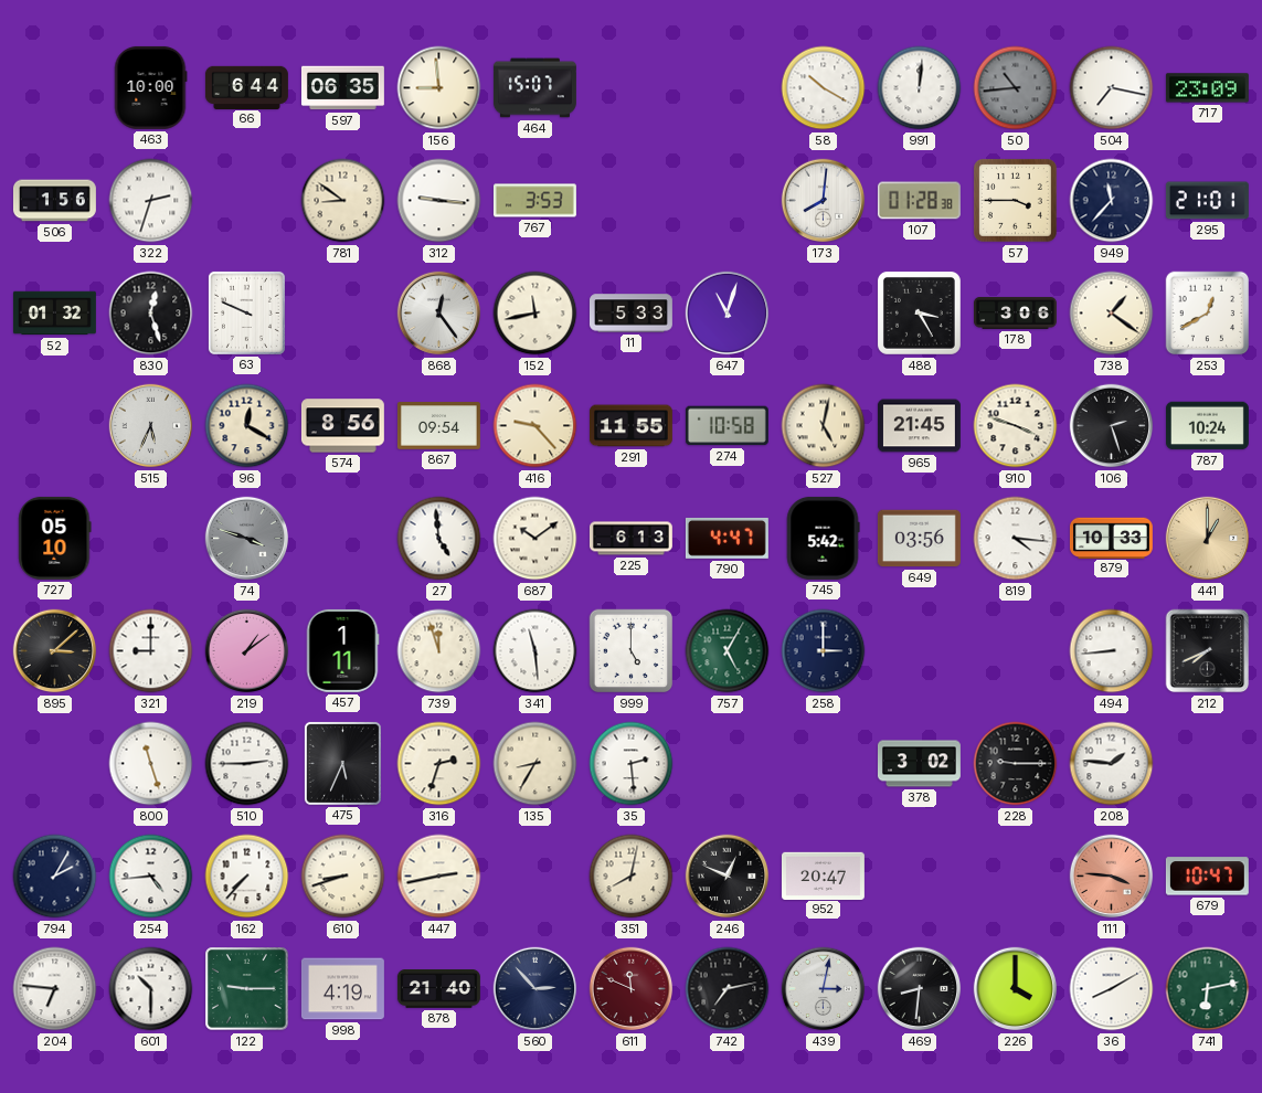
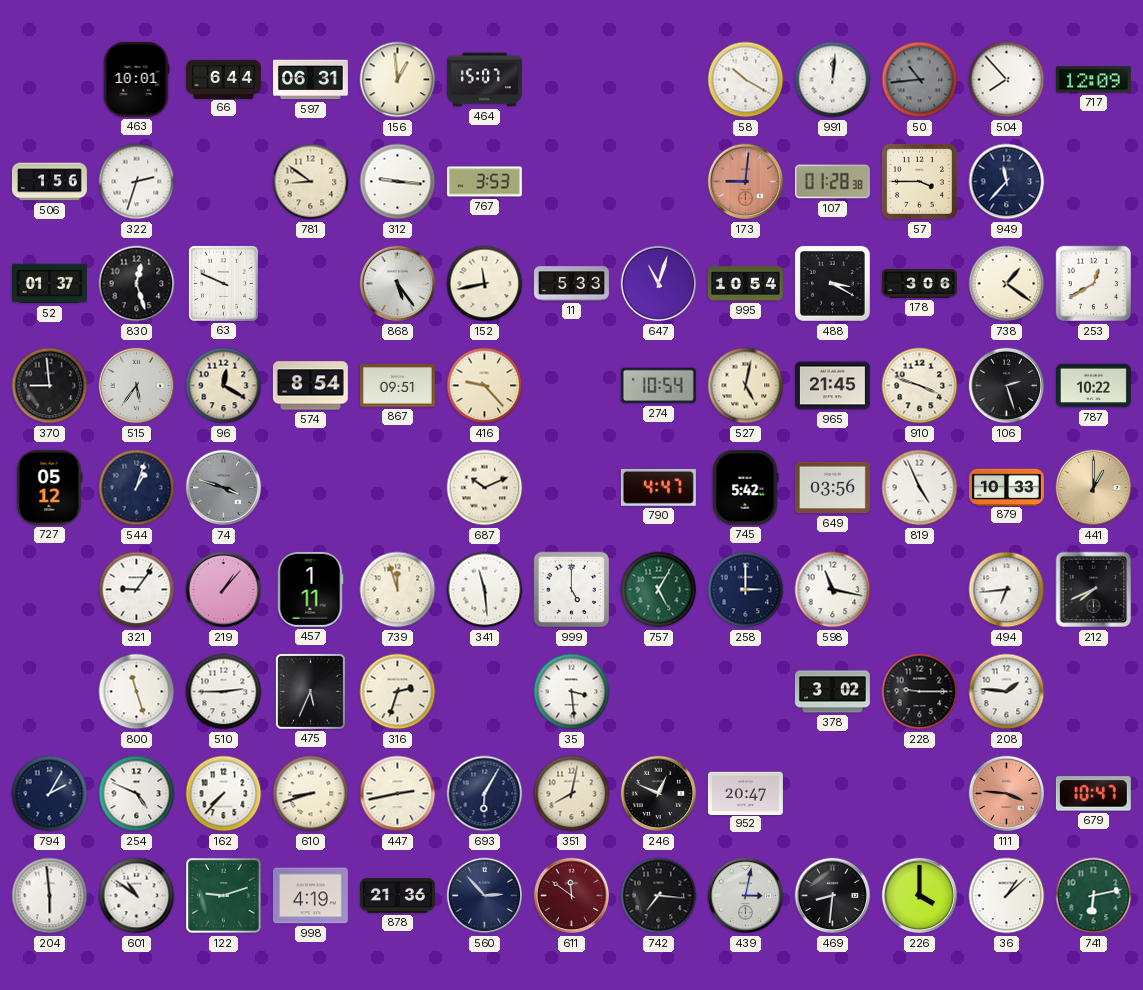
463: 10:00 -> 10:01
597: 06:35 -> 06:31
156: 8:59 -> 12:59
504: 7:17 -> 7:53
717: 23:09 -> 12:09
173: 8:01 -> 9:01
173 dial: white -> salmon
295: 21:01 -> none
52: 01:32 -> 01:37
868: 12:24 -> 5:24
995: none -> 10:54
488: 3:25 -> 3:20
370: none -> 8:59
515: 5:34 -> 5:36
574: 8:56 -> 8:54
867: 09:54 -> 09:51
291: 11:55 -> none
274: 10:58 -> 10:54
787: 10:24 -> 10:22
727: 05:10 -> 05:12
544: none -> 1:03
27: 4:59 -> none
687: 10:09 -> 10:11
225: 6:13 -> none
819: 4:16 -> 4:56
895: 3:08 -> none
321: 9:00 -> 9:06
219: 1:09 -> 1:07
598: none -> 11:17
494: 8:44 -> 6:44
135: 8:35 -> none
35: 2:29 -> 3:29
254: 4:44 -> 4:49
693: none -> 6:05
204: 6:46 -> 5:59
601: 10:30 -> 10:51
122: 9:15 -> 9:12
878: 21:40 -> 21:36
611: 11:49 -> 11:51
742: 7:13 -> 7:16
36: 8:10 -> 1:08
